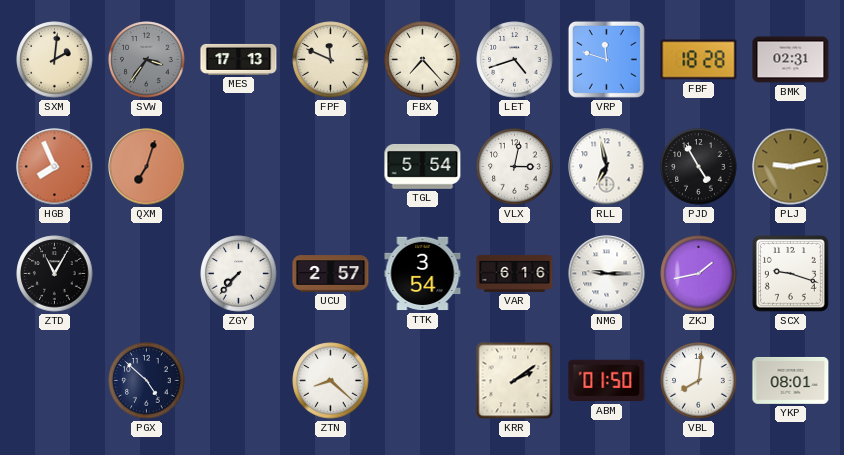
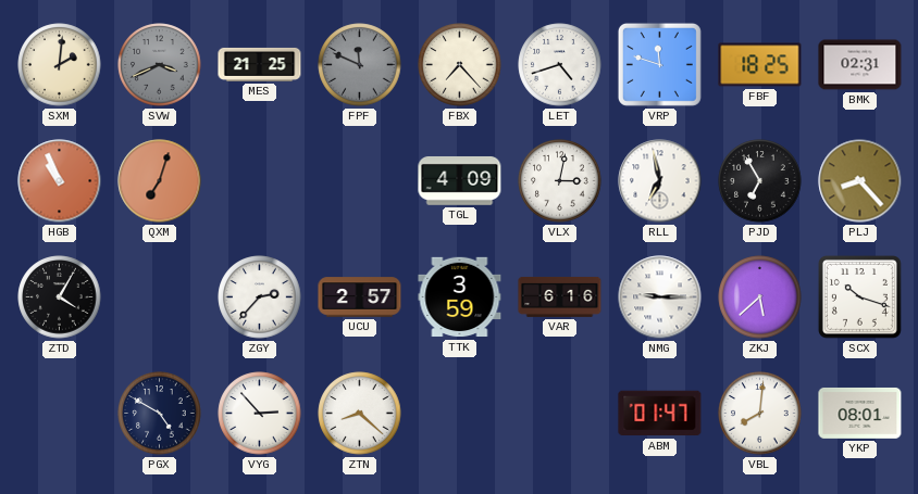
SVW: 3:36 -> 3:41
MES: 17:13 -> 21:25
FPF dial: cream -> grey
FBF: 18:28 -> 18:25
HGB: 7:56 -> 10:56
TGL: 5:54 -> 4:09
PJD: 4:55 -> 6:55
PLJ: 9:13 -> 8:23
ZTD: 11:05 -> 4:05
ZGY: 7:37 -> 2:37
TTK: 3:54 -> 3:59
ZKJ: 1:43 -> 5:38
SCX: 9:18 -> 10:18
PGX: 4:52 -> 4:50
VYG: none -> 2:53
KRR: 2:09 -> none
ABM: 01:50 -> 01:47
